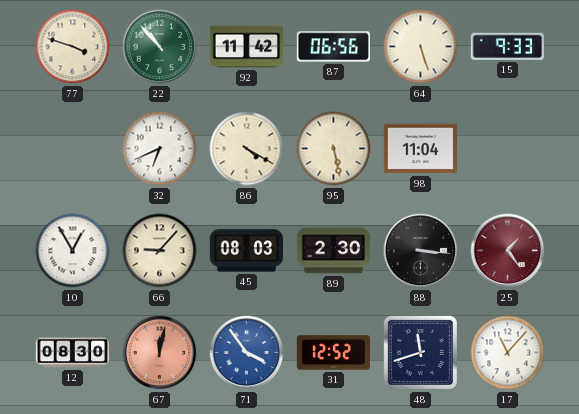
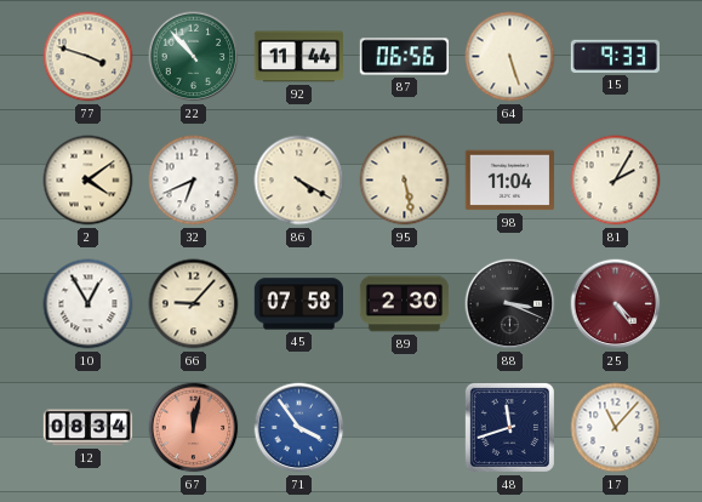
92: 11:42 -> 11:44
2: none -> 4:09
81: none -> 2:05
45: 08:03 -> 07:58
88: 3:16 -> 3:19
25: 1:24 -> 4:24
12: 08:30 -> 08:34
31: 12:52 -> none
